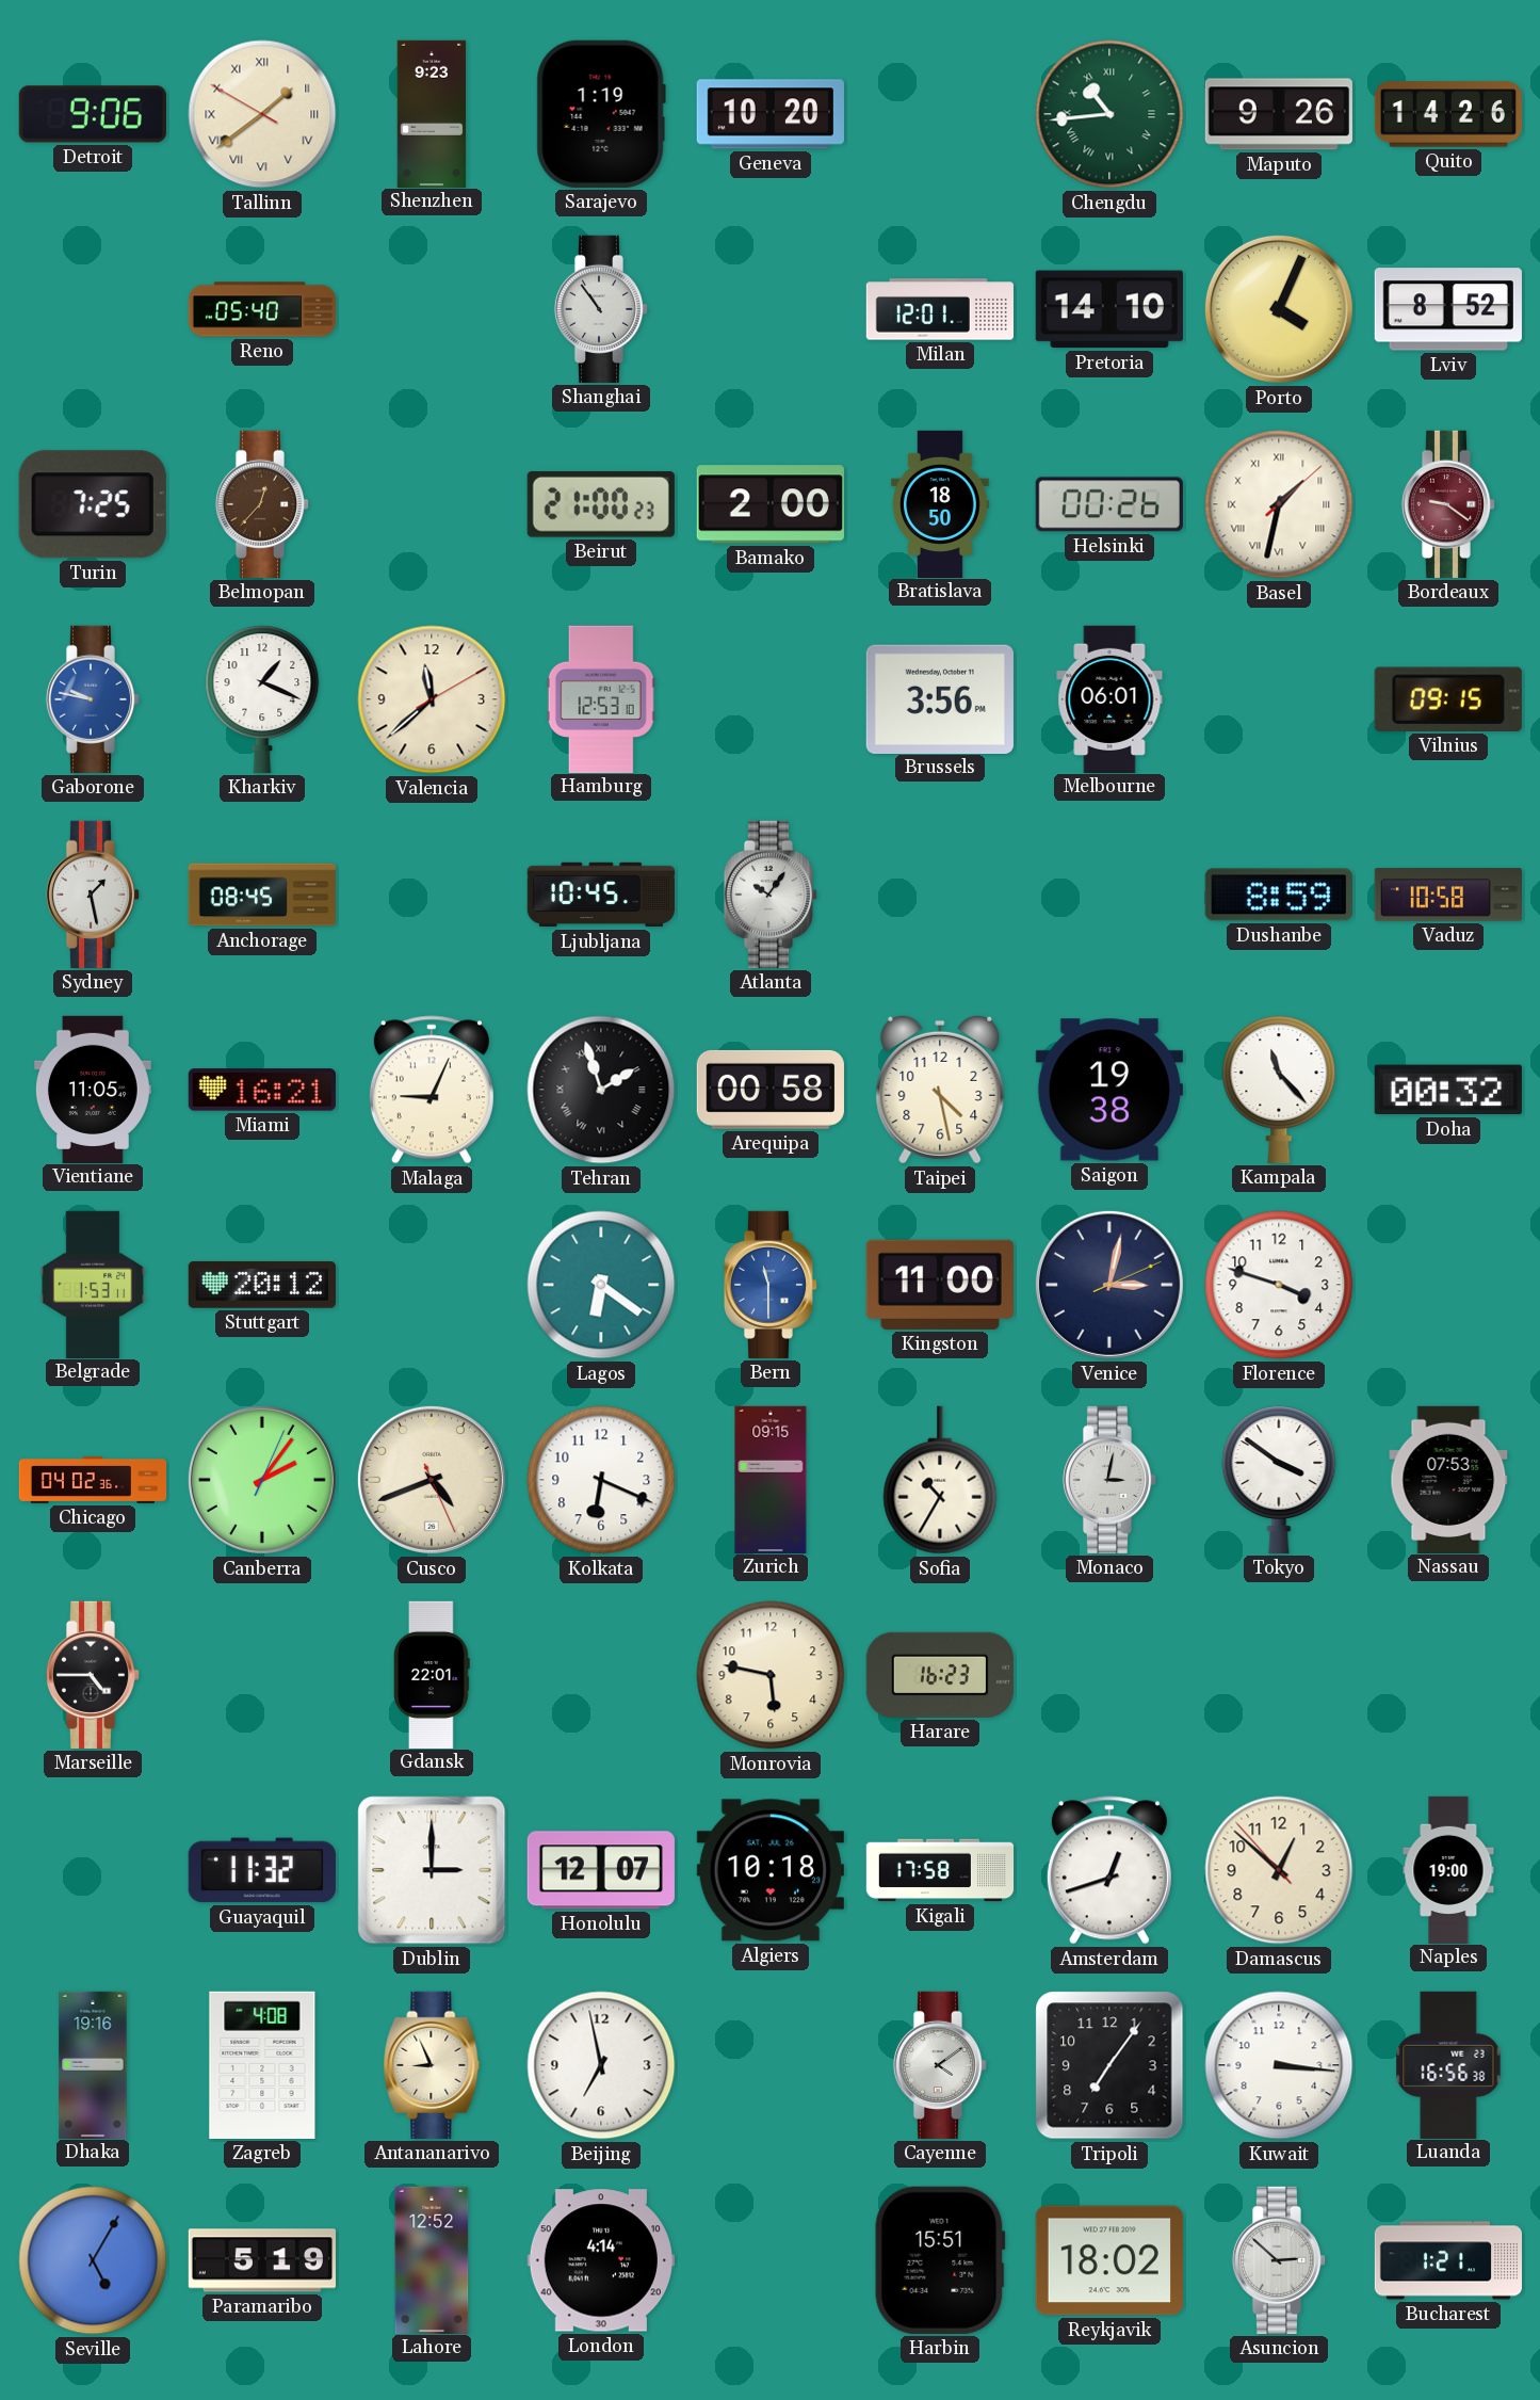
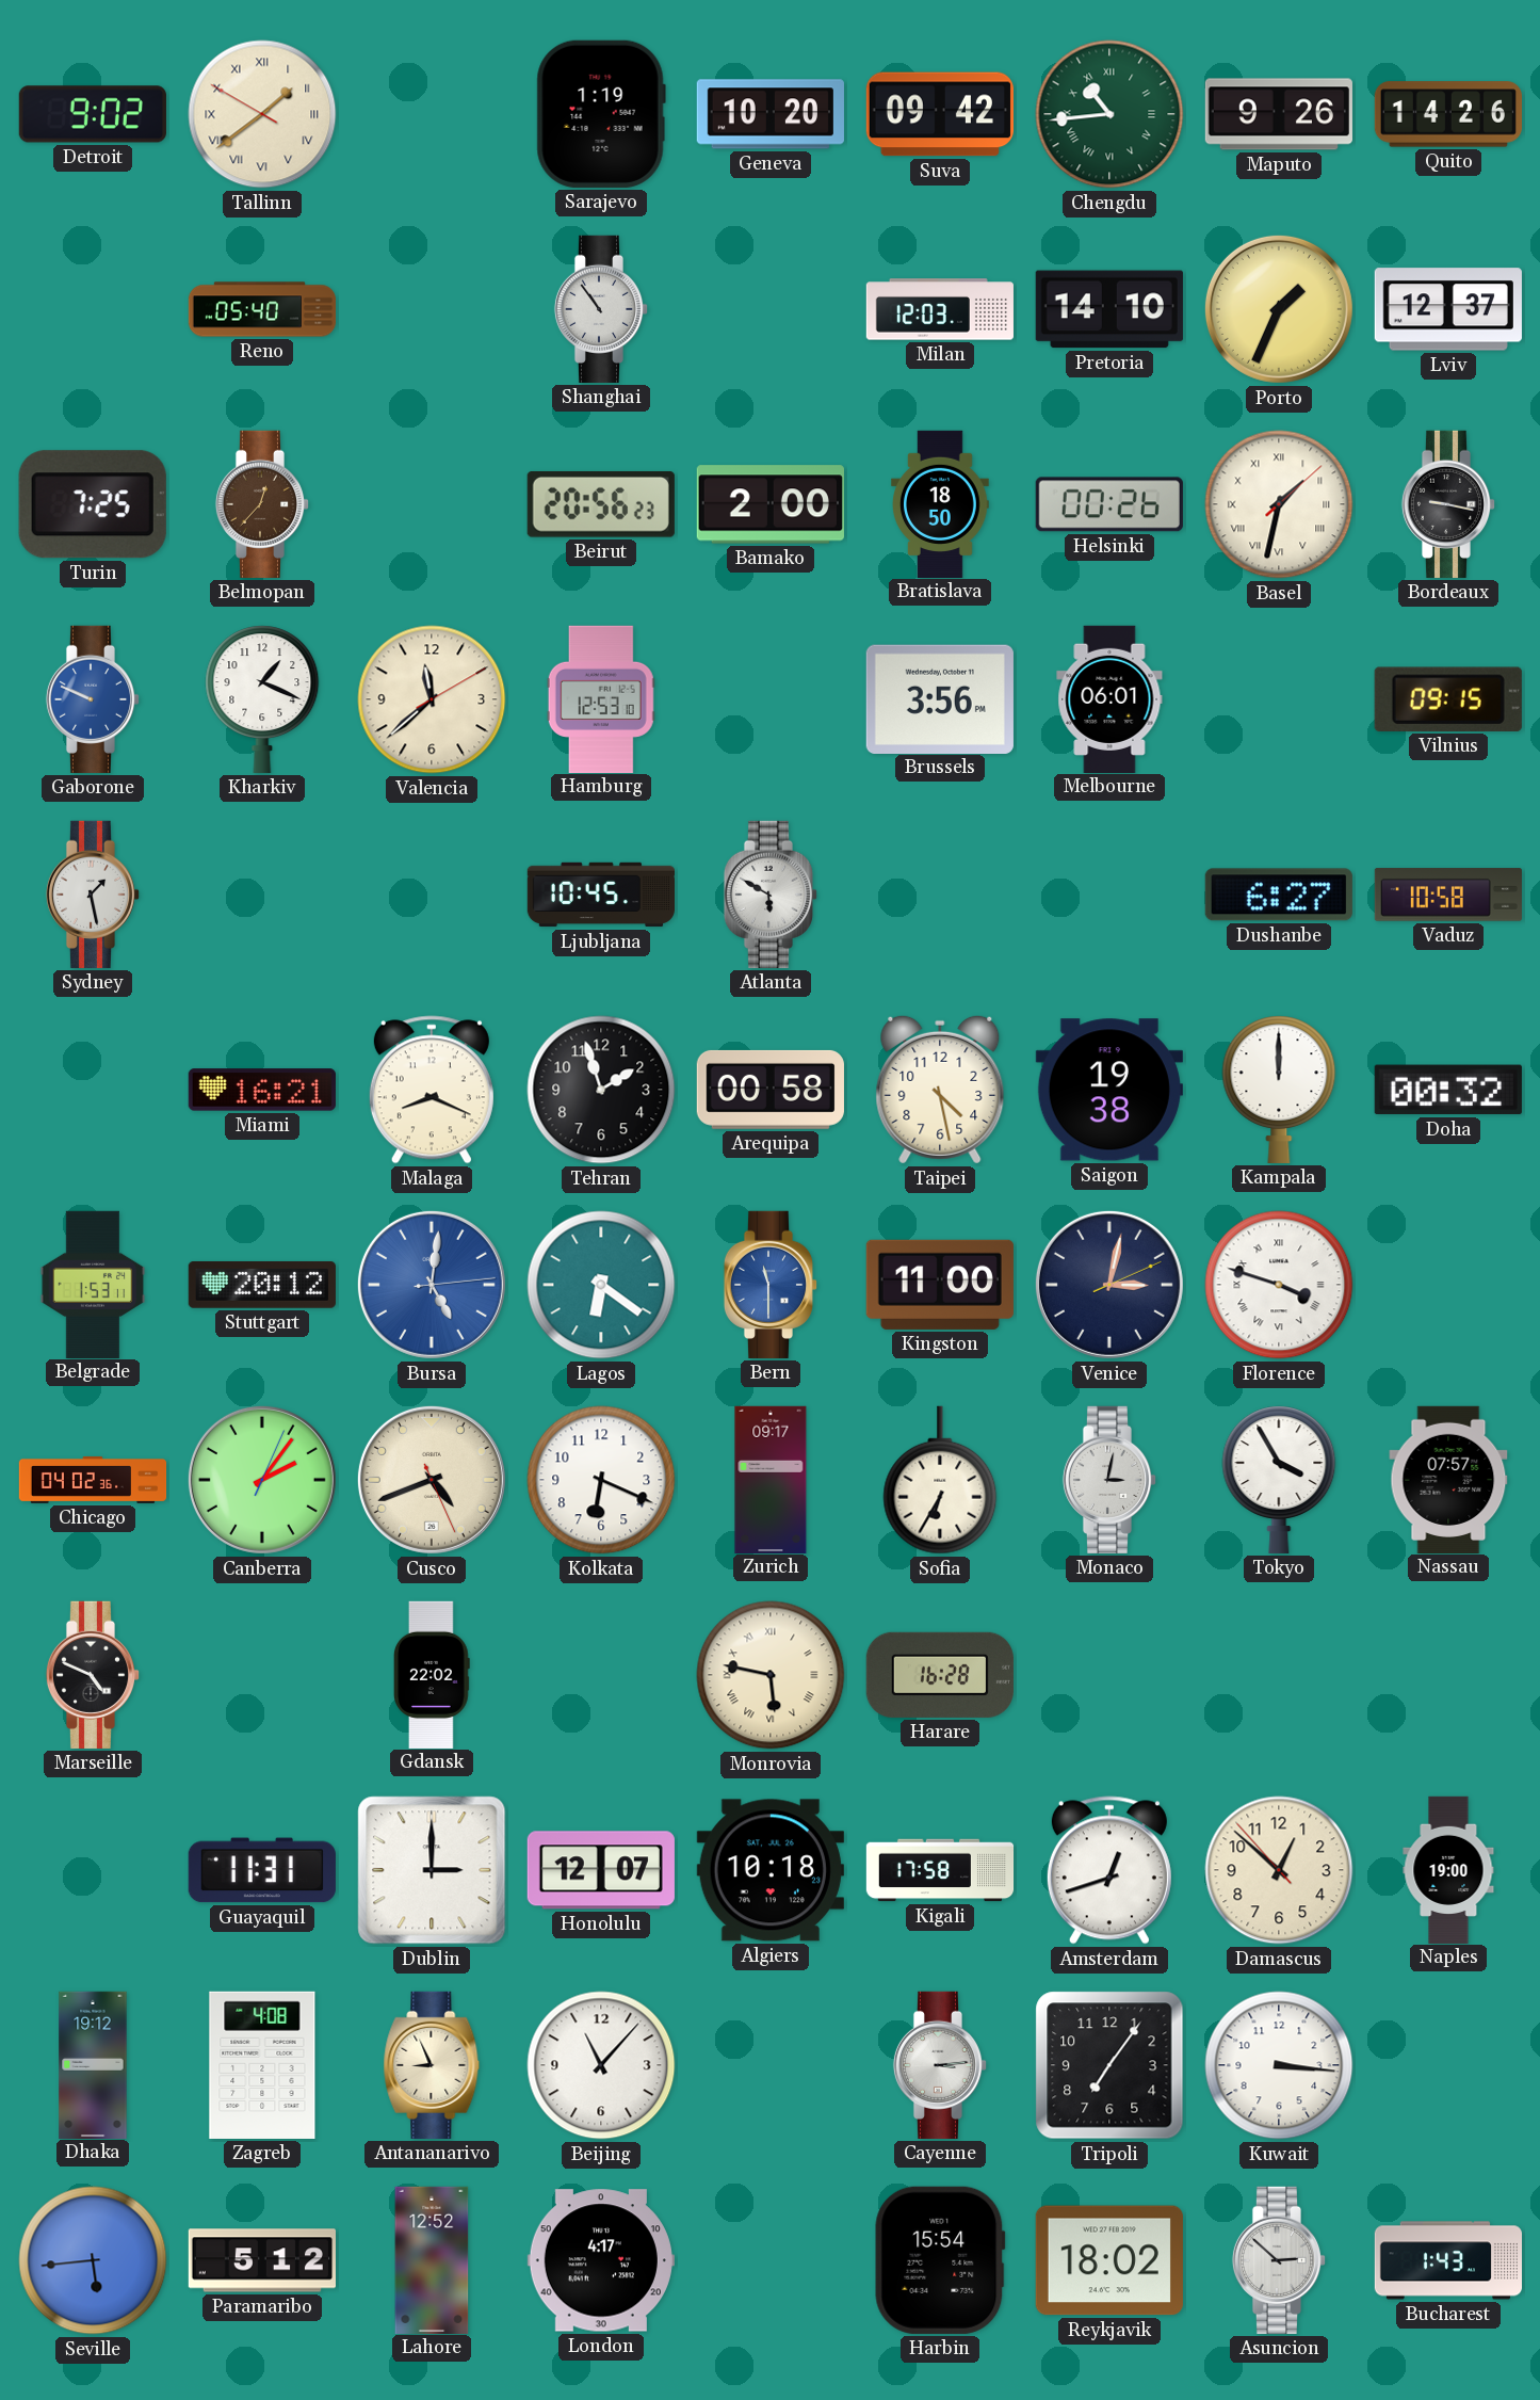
Detroit: 9:06 -> 9:02
Shenzhen: 9:23 -> none
Suva: none -> 09:42
Milan: 12:01 -> 12:03
Porto: 4:04 -> 1:34
Lviv: 8:52 -> 12:37
Beirut: 21:00 -> 20:56
Bordeaux: 9:21 -> 9:17
Bordeaux dial: burgundy -> black
Gaborone: 9:47 -> 9:49
Anchorage: 08:45 -> none
Atlanta: 10:06 -> 5:50
Dushanbe: 8:59 -> 6:27
Vientiane: 11:05 -> none
Malaga: 9:04 -> 8:19
Tehran numerals: Roman -> Arabic
Kampala: 11:23 -> 12:00
Bursa: none -> 5:01
Florence numerals: Arabic -> Roman
Zurich: 09:15 -> 09:17
Sofia: 10:35 -> 6:35
Tokyo: 3:51 -> 3:55
Nassau: 07:53 -> 07:57
Marseille: 4:45 -> 4:49
Gdansk: 22:01 -> 22:02
Monrovia numerals: Arabic -> Roman
Harare: 16:23 -> 16:28
Guayaquil: 11:32 -> 11:31
Dhaka: 19:16 -> 19:12
Beijing: 6:58 -> 11:07
Cayenne: 4:09 -> 3:14
Luanda: 16:56 -> none
Seville: 5:05 -> 5:44
Paramaribo: 5:19 -> 5:12
London: 4:14 -> 4:17
Harbin: 15:51 -> 15:54
Bucharest: 1:21 -> 1:43
